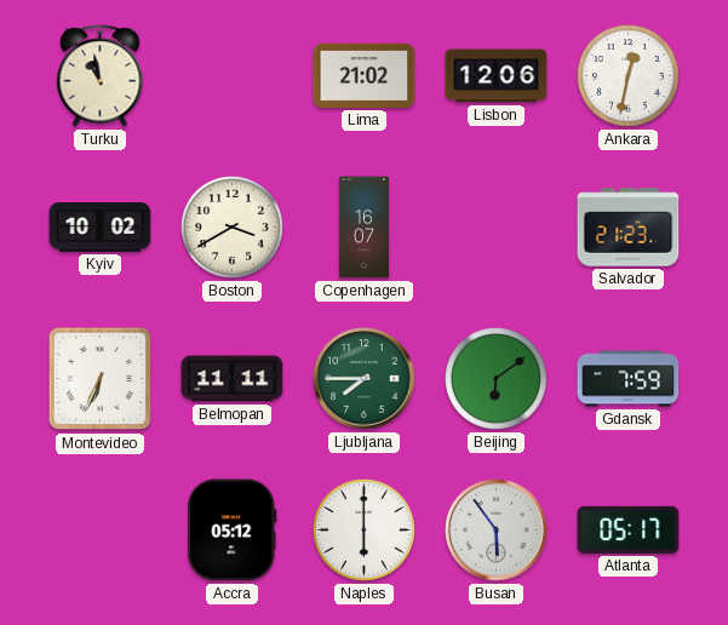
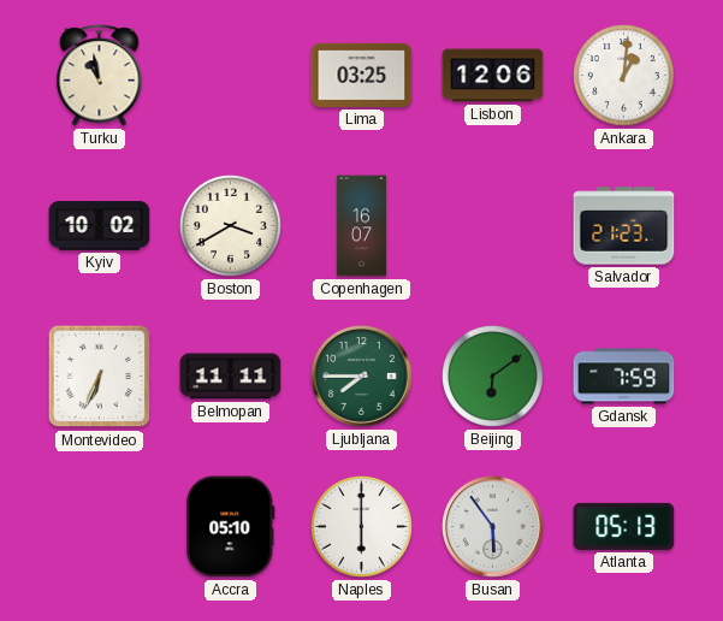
Lima: 21:02 -> 03:25
Ankara: 12:32 -> 1:01
Accra: 05:12 -> 05:10
Atlanta: 05:17 -> 05:13
